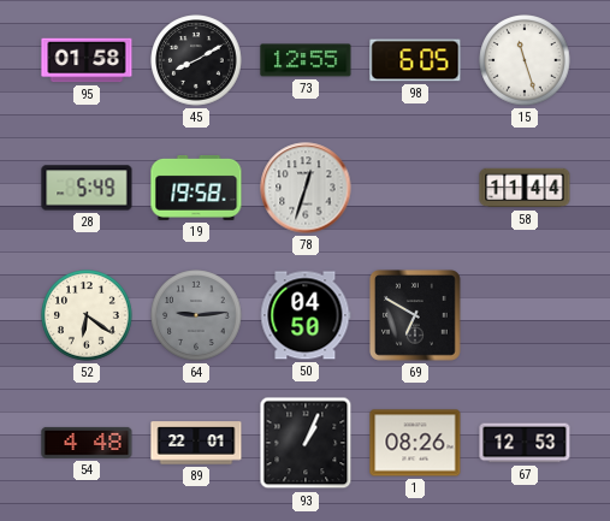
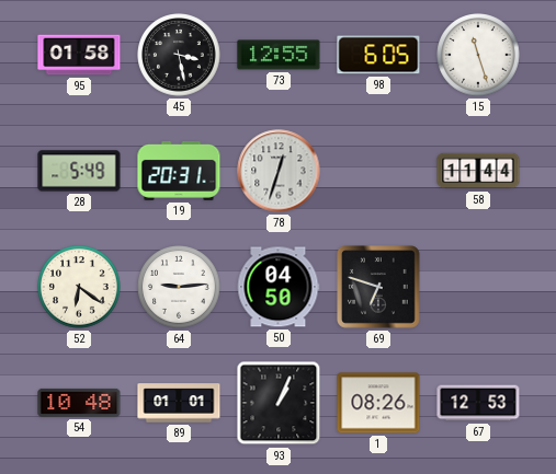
45: 8:10 -> 3:28
19: 19:58 -> 20:31
64 dial: grey -> white
69: 6:50 -> 6:48
54: 4:48 -> 10:48
89: 22:01 -> 01:01
